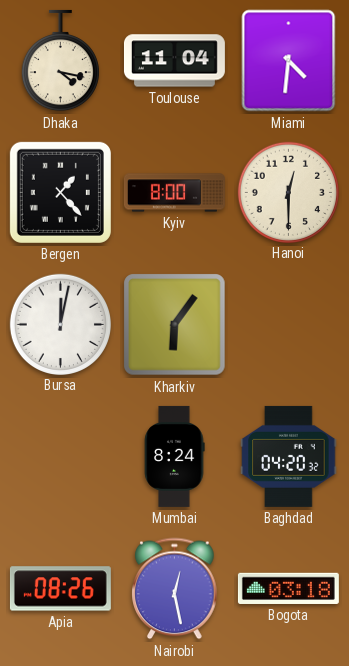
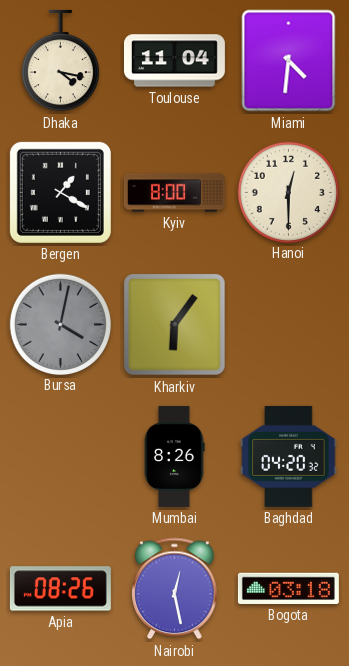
Bergen: 1:23 -> 1:20
Bursa: 12:02 -> 4:02
Bursa dial: white -> grey
Mumbai: 8:24 -> 8:26
